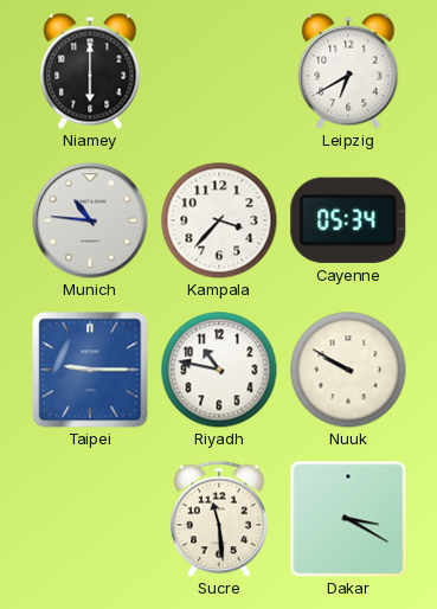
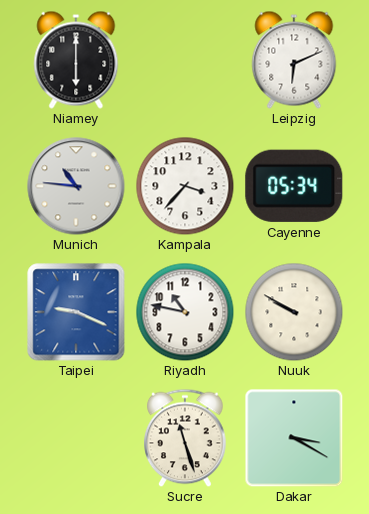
Leipzig: 6:40 -> 6:11
Taipei: 9:15 -> 9:19
Sucre: 11:29 -> 11:27
